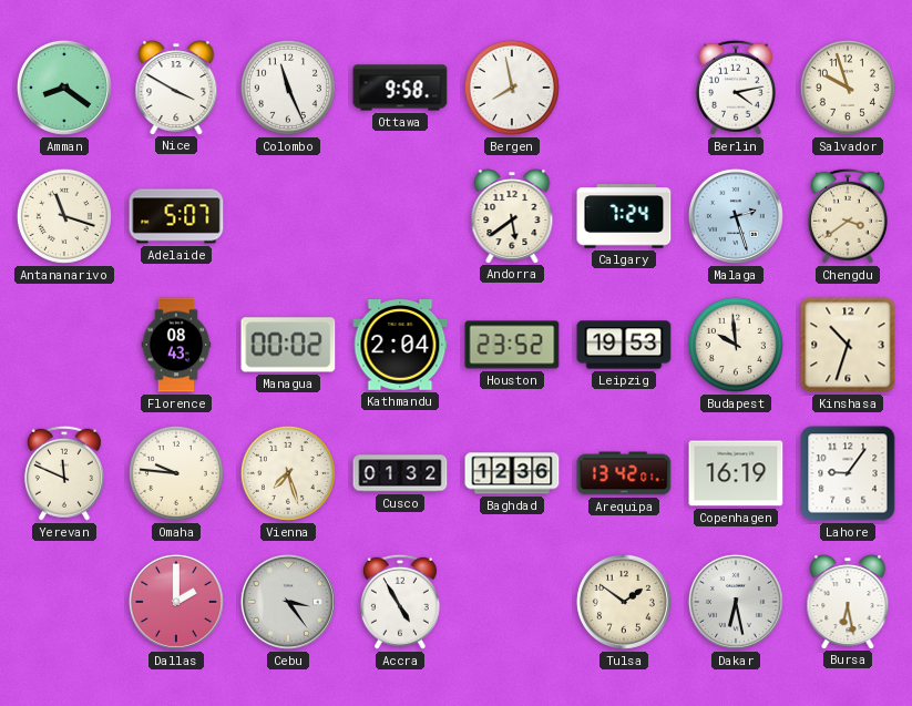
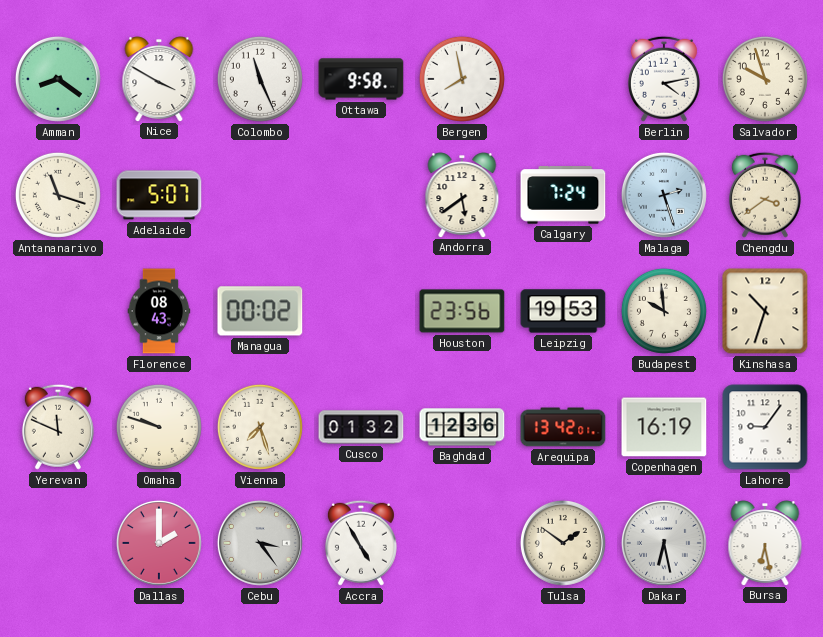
Kathmandu: 2:04 -> none
Houston: 23:52 -> 23:56
Omaha: 9:46 -> 9:48
